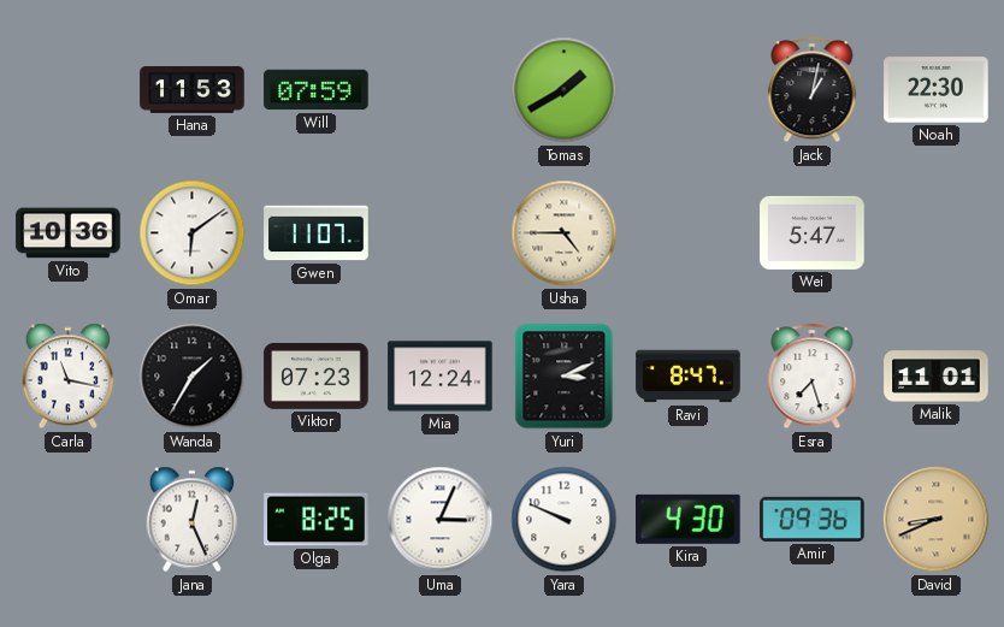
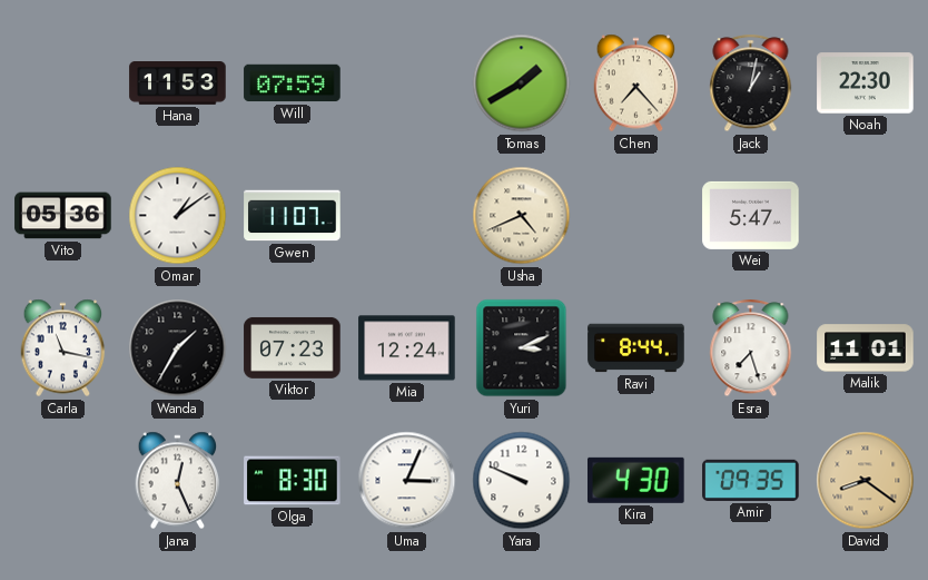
Chen: none -> 7:23
Vito: 10:36 -> 05:36
Omar: 6:09 -> 1:09
Usha: 4:45 -> 4:41
Ravi: 8:47 -> 8:44
Olga: 8:25 -> 8:30
Amir: 09:36 -> 09:35
David: 8:41 -> 8:21
